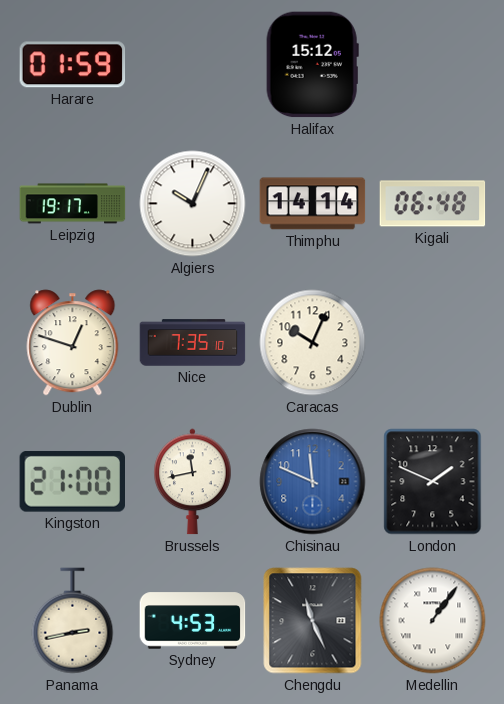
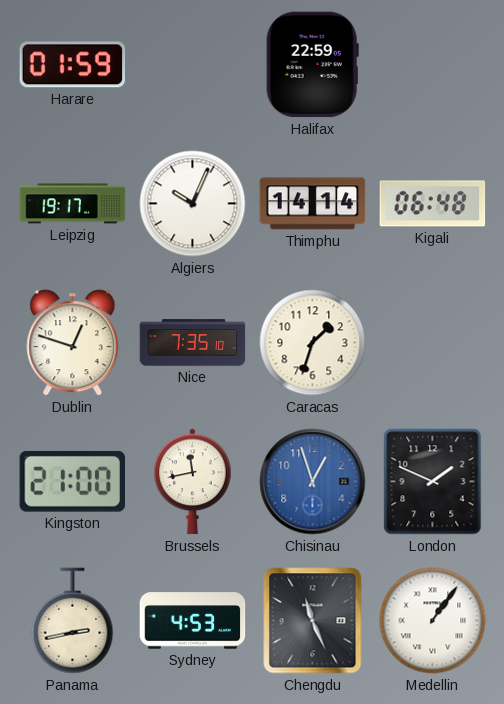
Halifax: 15:12 -> 22:59
Caracas: 10:04 -> 1:33
Chisinau: 11:49 -> 12:57
